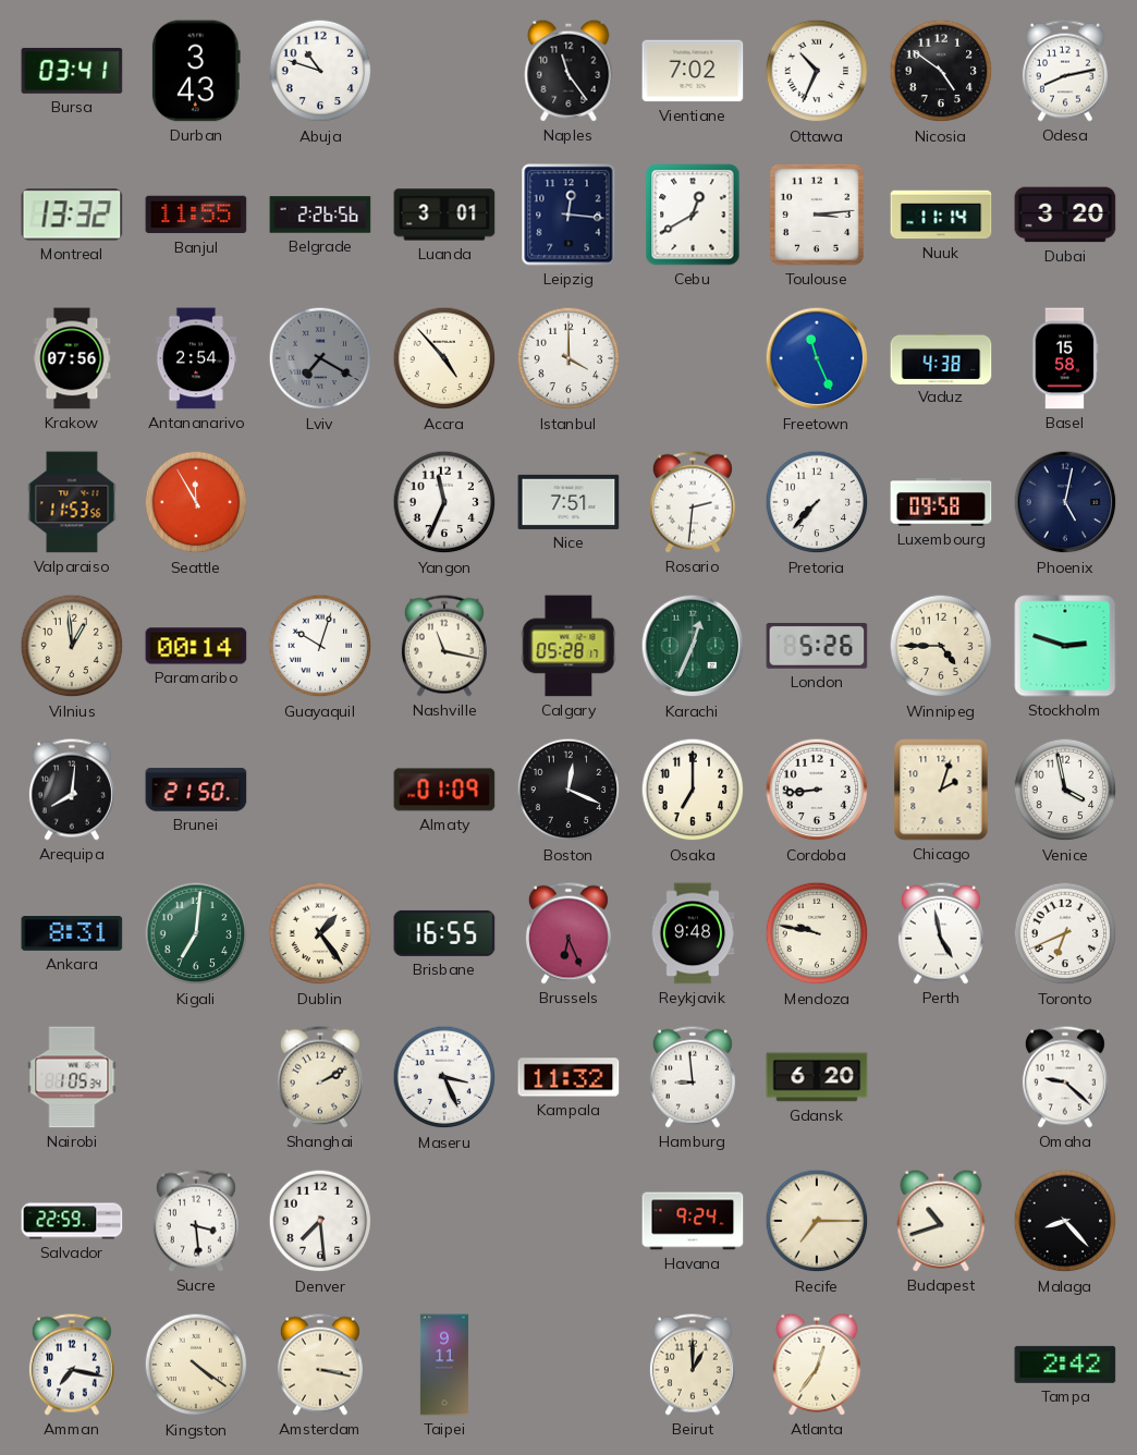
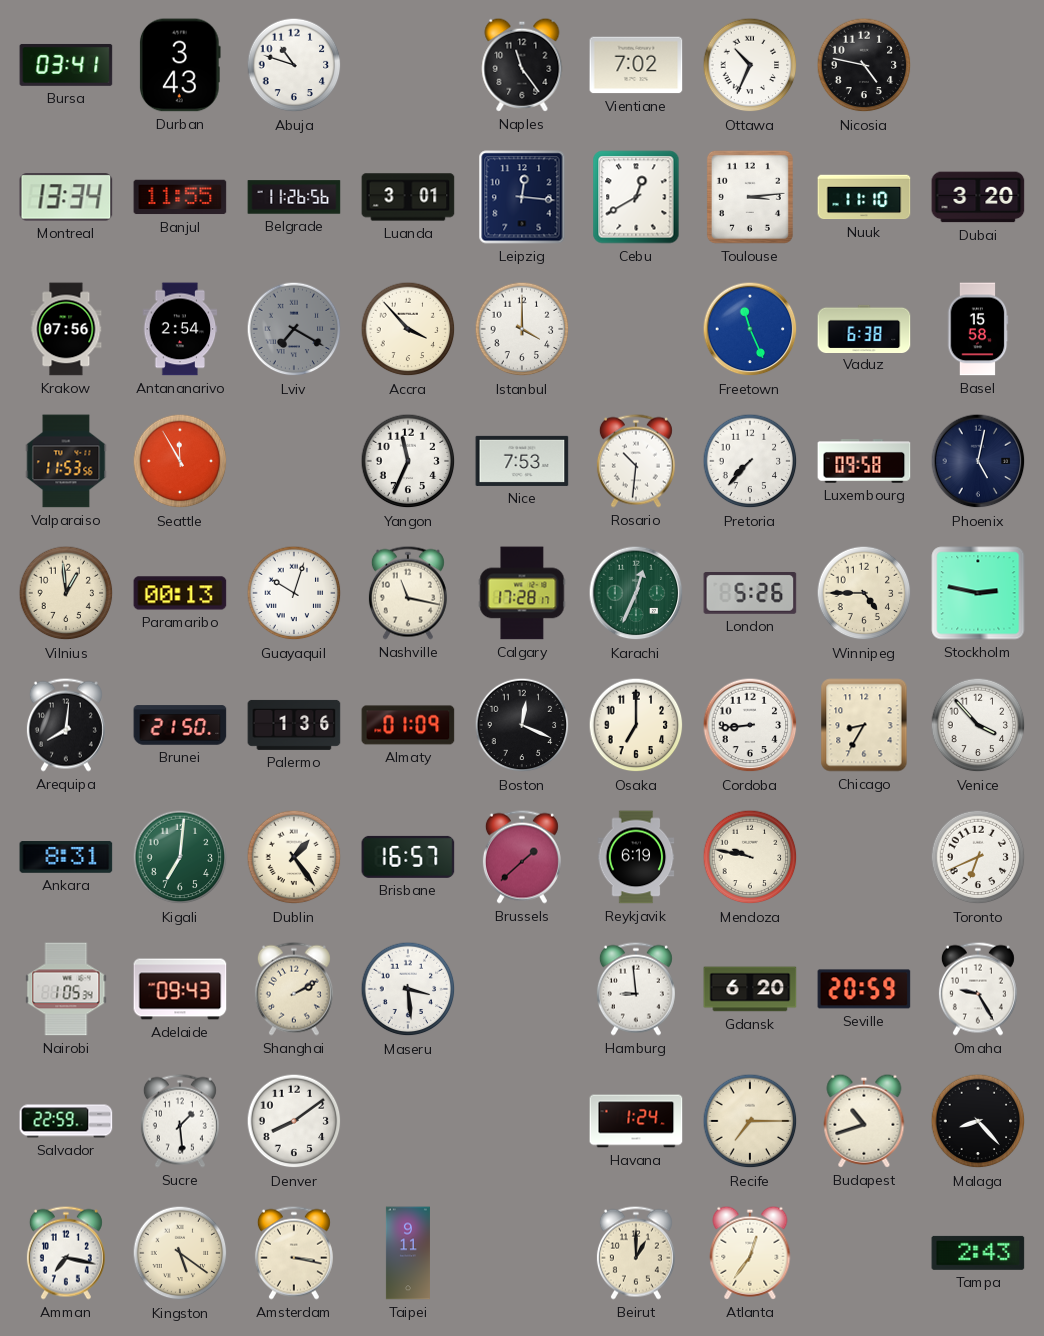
Nicosia: 4:51 -> 4:47
Odesa: 8:13 -> none
Montreal: 13:32 -> 13:34
Belgrade: 2:26 -> 11:26
Nuuk: 11:14 -> 11:10
Accra: 4:53 -> 3:53
Vaduz: 4:38 -> 6:38
Nice: 7:51 -> 7:53
Rosario: 2:31 -> 10:31
Paramaribo: 00:14 -> 00:13
Calgary: 05:28 -> 17:28
Stockholm: 2:48 -> 2:47
Palermo: none -> 1:36
Chicago: 2:03 -> 8:35
Venice: 3:58 -> 3:53
Brisbane: 16:55 -> 16:57
Brussels: 6:26 -> 1:38
Reykjavik: 9:48 -> 6:19
Perth: 4:58 -> none
Adelaide: none -> 09:43
Maseru: 3:26 -> 3:29
Kampala: 11:32 -> none
Seville: none -> 20:59
Omaha: 9:22 -> 9:25
Sucre: 3:29 -> 1:29
Denver: 7:29 -> 8:09
Havana: 9:24 -> 1:24
Kingston: 4:21 -> 5:21
Tampa: 2:42 -> 2:43
